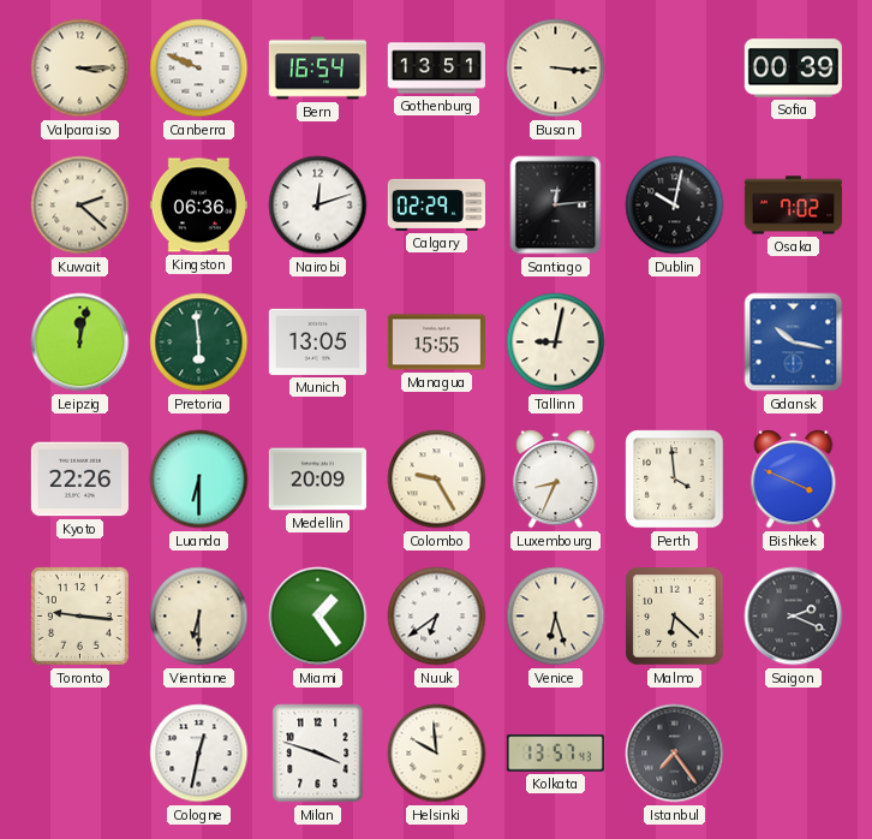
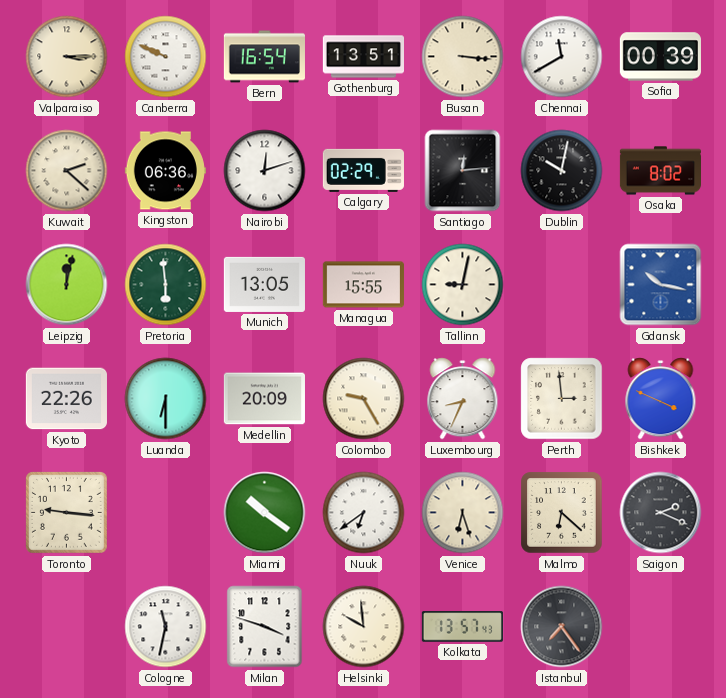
Chennai: none -> 11:40
Osaka: 7:02 -> 8:02
Perth: 3:59 -> 2:59
Vientiane: 6:30 -> none
Miami: 1:24 -> 10:21
Cologne: 12:32 -> 11:32
